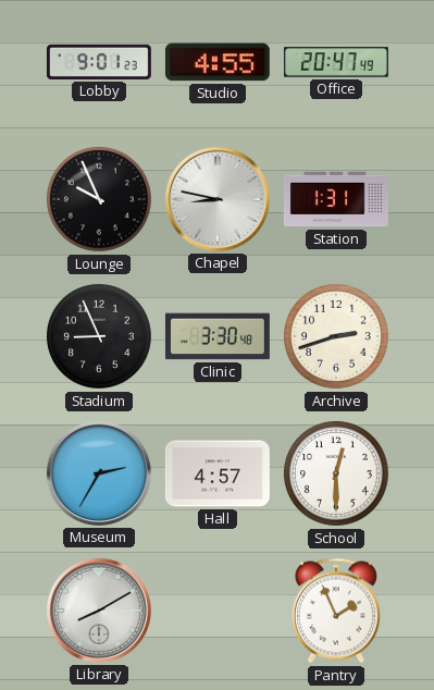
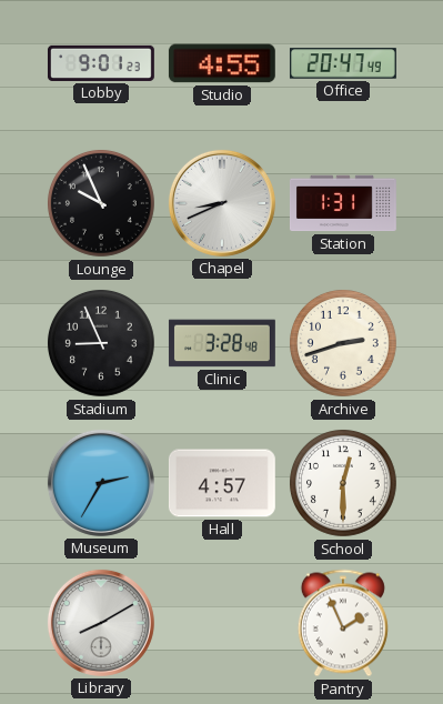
Chapel: 8:47 -> 8:41
Clinic: 3:30 -> 3:28
